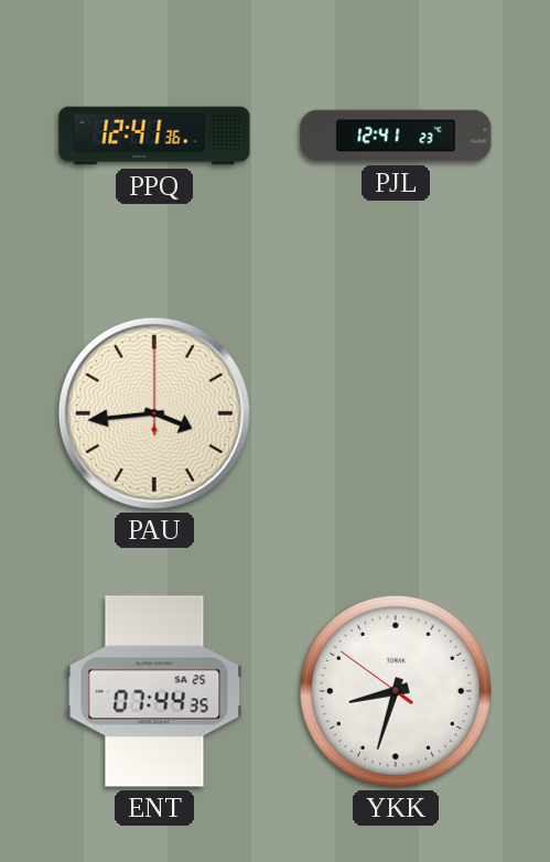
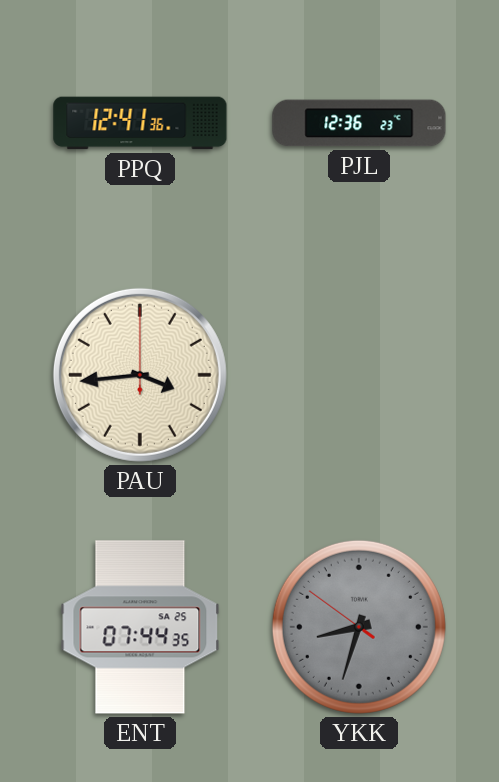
PJL: 12:41 -> 12:36
YKK dial: white -> grey
